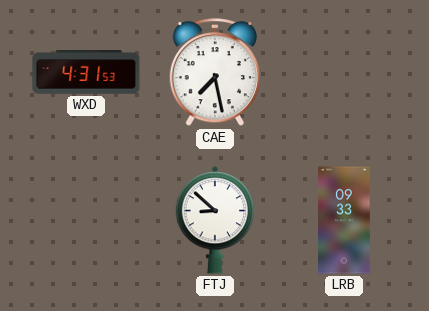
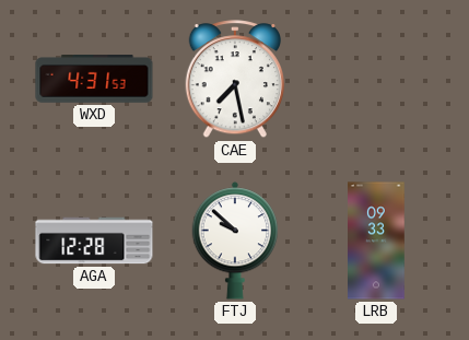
AGA: none -> 12:28
FTJ: 8:52 -> 9:52
